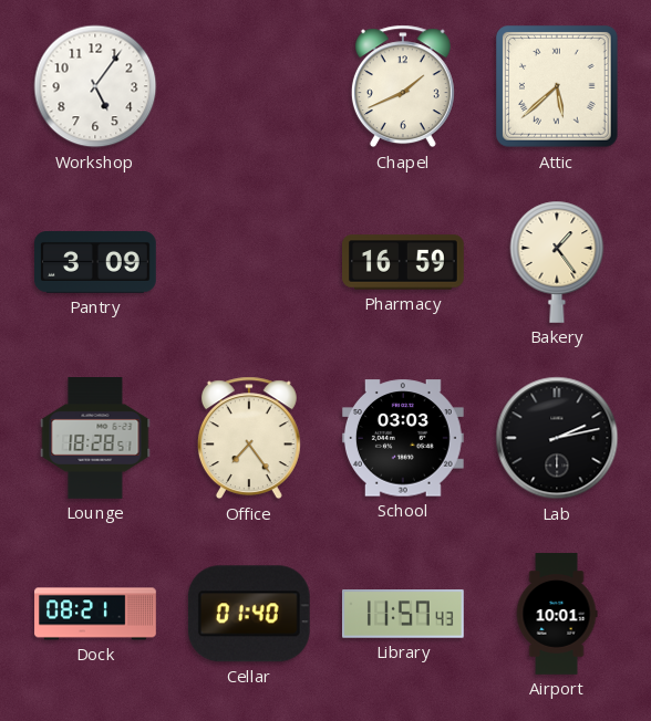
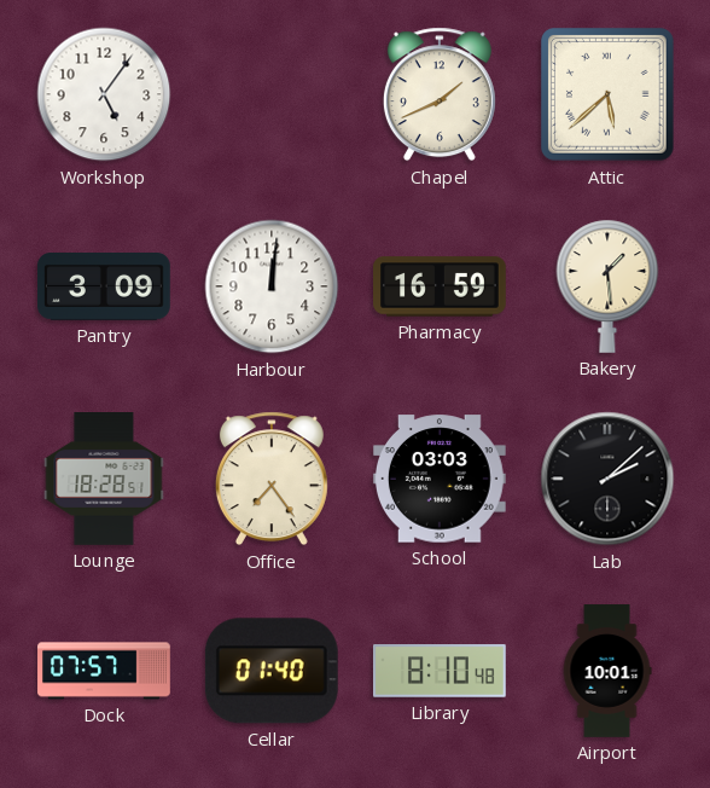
Harbour: none -> 12:01
Bakery: 1:24 -> 1:29
Lab: 2:13 -> 2:08
Dock: 08:21 -> 07:57
Library: 11:57 -> 8:10
